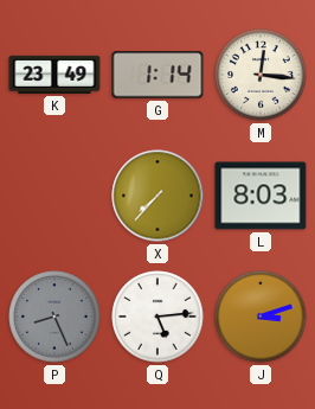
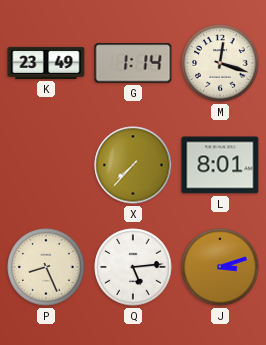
M: 12:16 -> 12:18
L: 8:03 -> 8:01
P dial: grey -> cream
